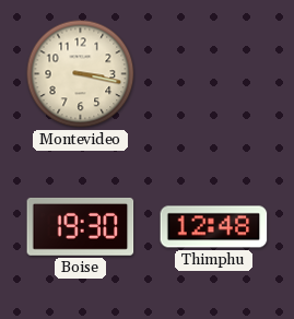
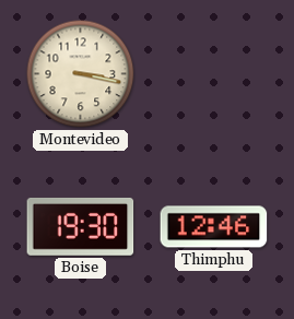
Thimphu: 12:48 -> 12:46
